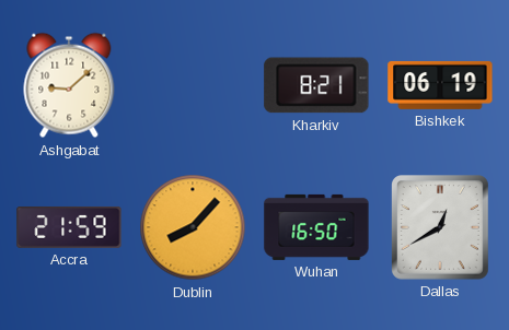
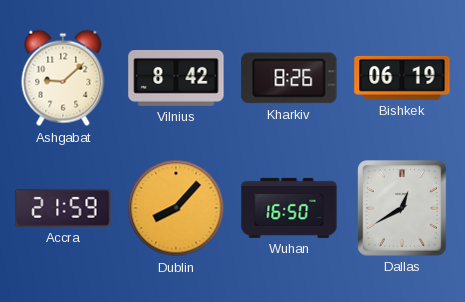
Vilnius: none -> 8:42
Kharkiv: 8:21 -> 8:26
